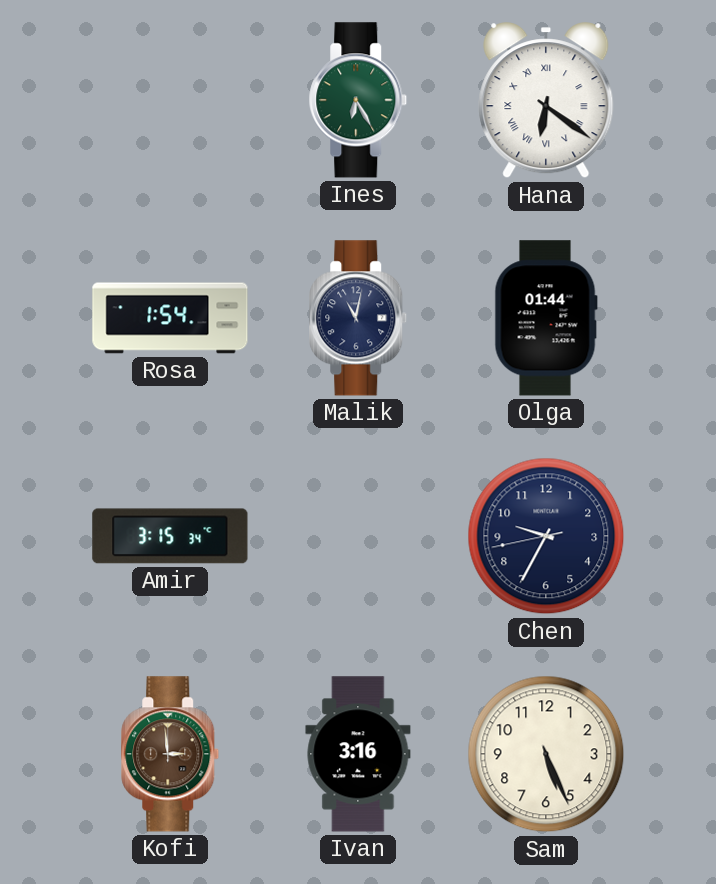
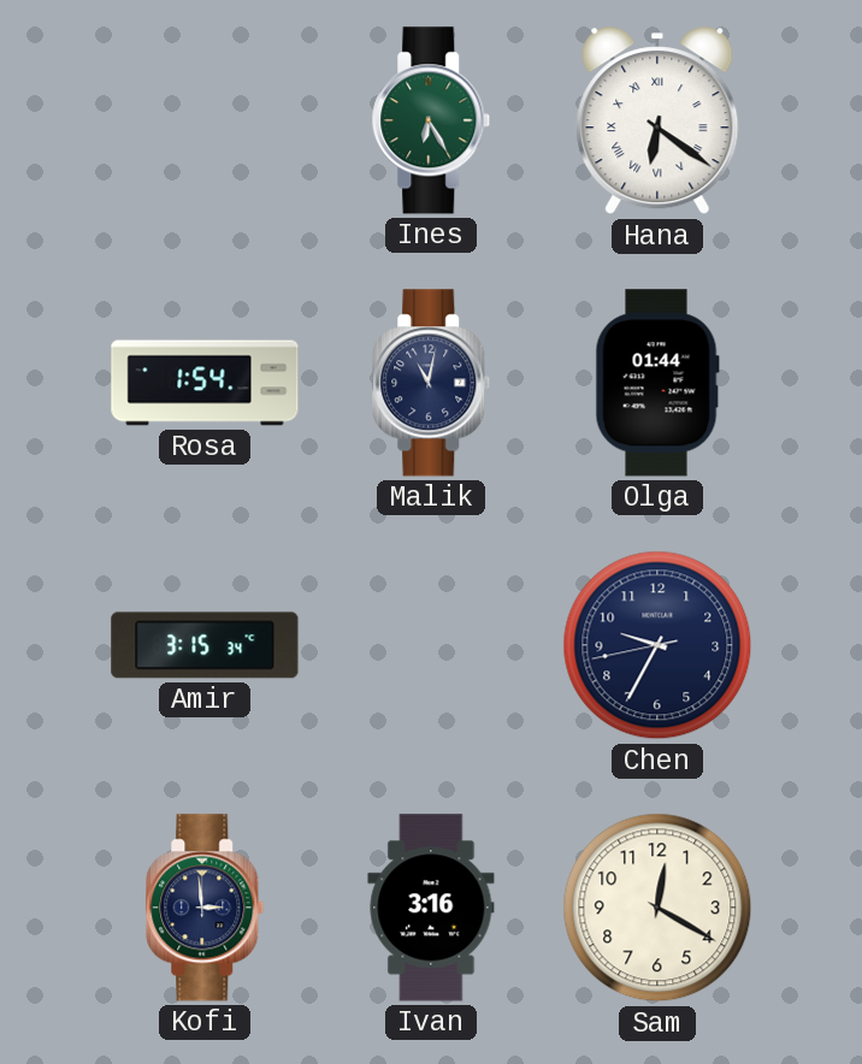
Kofi dial: brown -> navy
Sam: 5:26 -> 12:20
